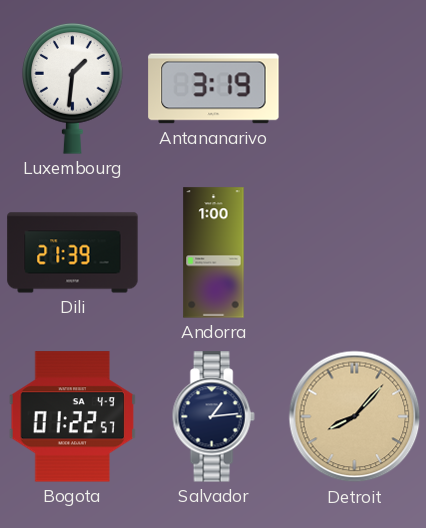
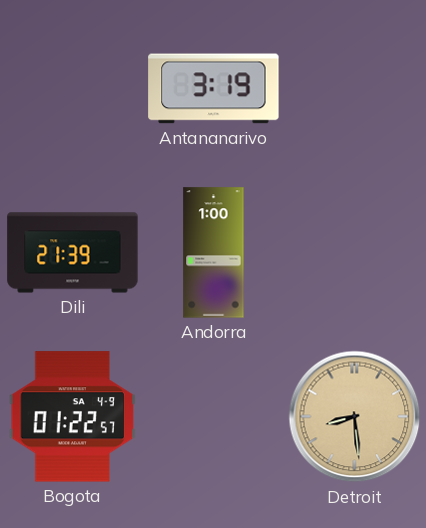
Luxembourg: 1:31 -> none
Salvador: 1:14 -> none
Detroit: 8:07 -> 8:29
